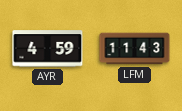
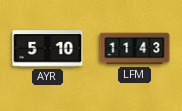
AYR: 4:59 -> 5:10
